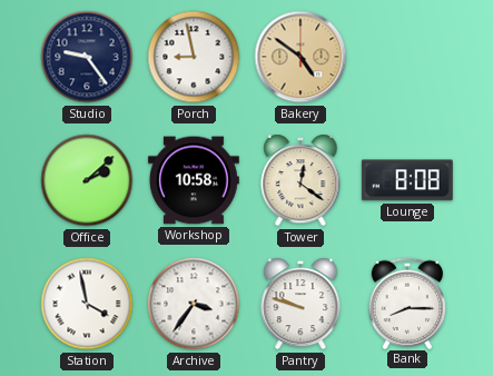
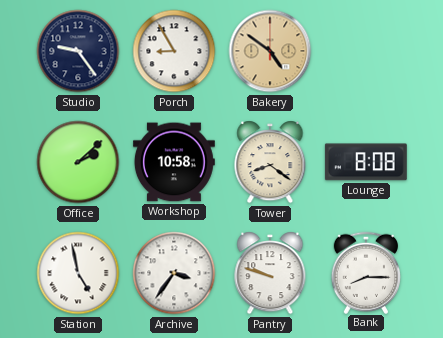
Porch: 8:58 -> 8:55
Tower: 12:21 -> 8:21
Station: 3:58 -> 4:58
